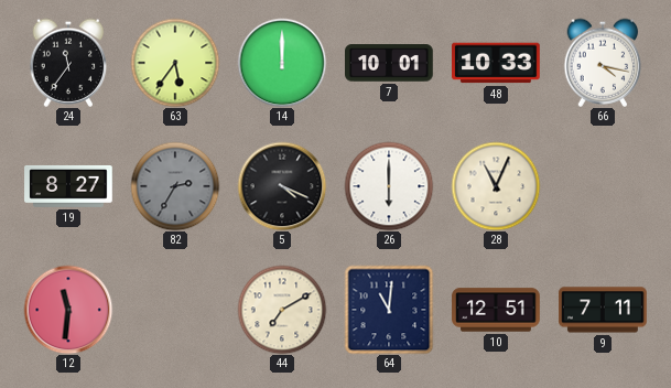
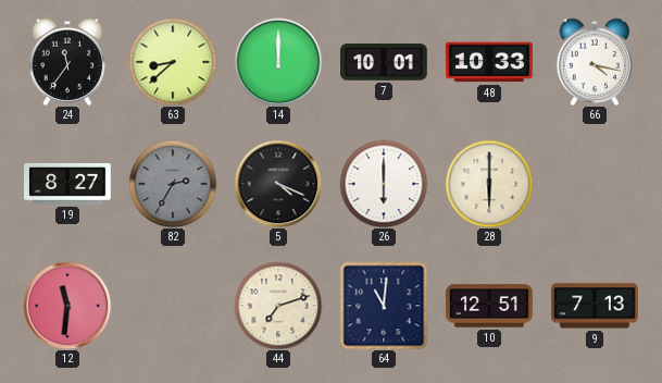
63: 5:36 -> 8:38
28: 11:04 -> 6:00
44: 7:10 -> 7:12
9: 7:11 -> 7:13
